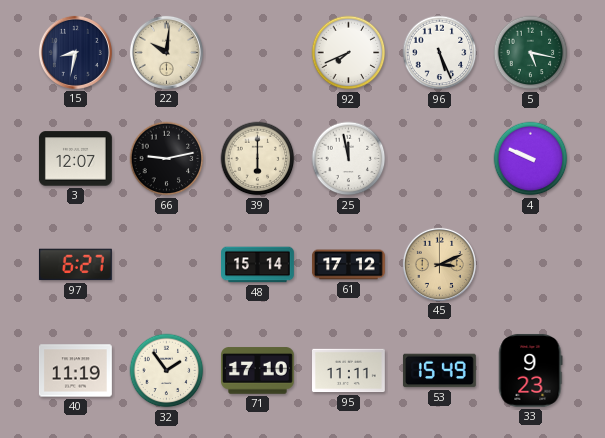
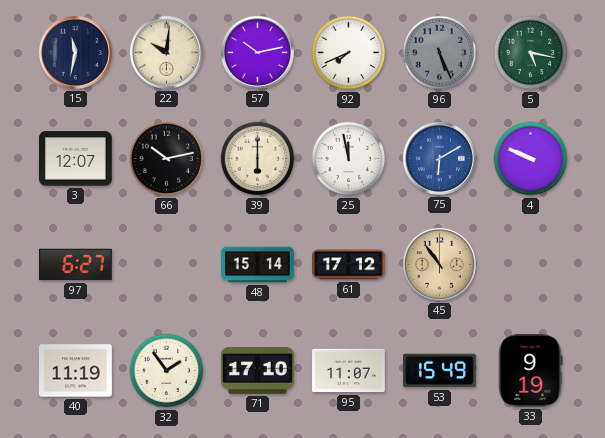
15: 8:32 -> 11:32
57: none -> 10:13
96 dial: white -> grey
66: 9:13 -> 10:13
75: none -> 6:10
45: 3:11 -> 10:54
95: 11:11 -> 11:07
33: 9:23 -> 9:19
